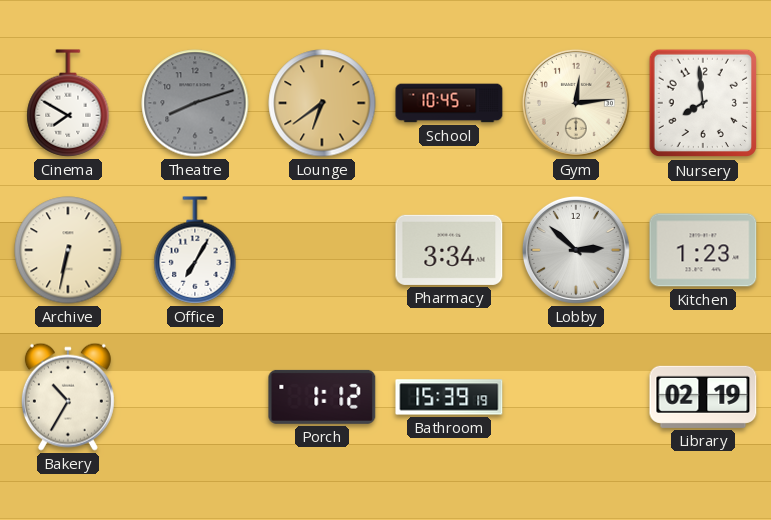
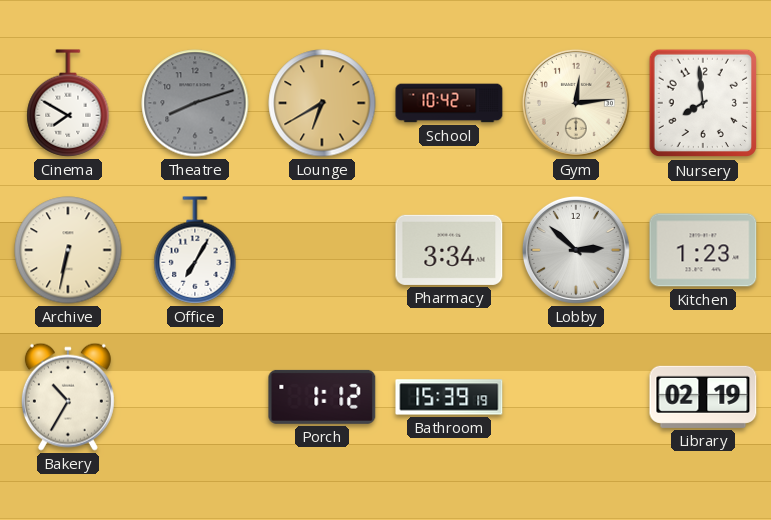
Lounge: 6:39 -> 6:40
School: 10:45 -> 10:42
